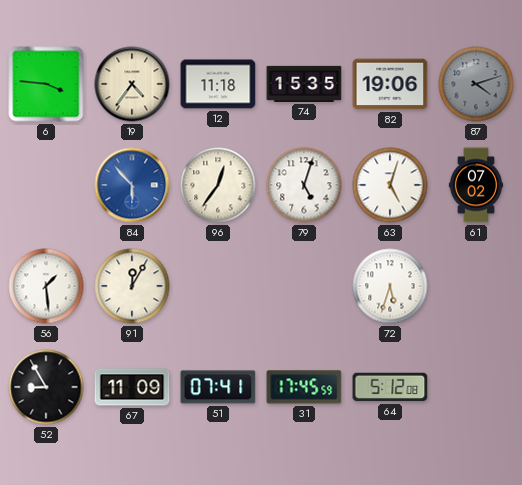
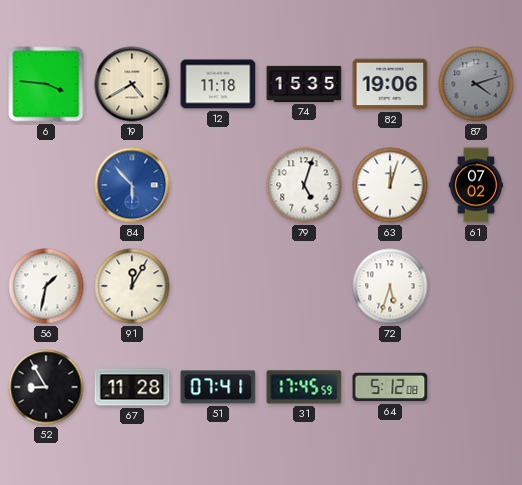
19: 4:36 -> 4:40
96: 12:36 -> none
63: 5:03 -> 12:03
56: 1:29 -> 1:32
67: 11:09 -> 11:28
